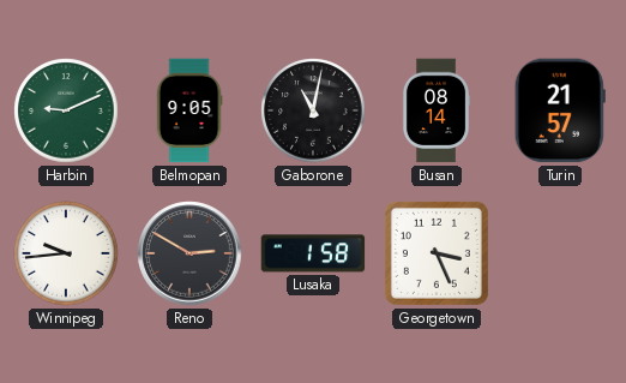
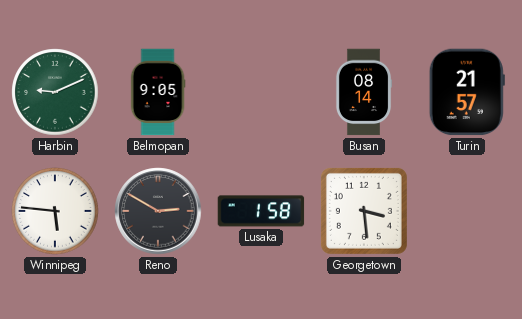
Gaborone: 11:02 -> none
Winnipeg: 9:44 -> 5:46
Georgetown: 3:26 -> 3:29
